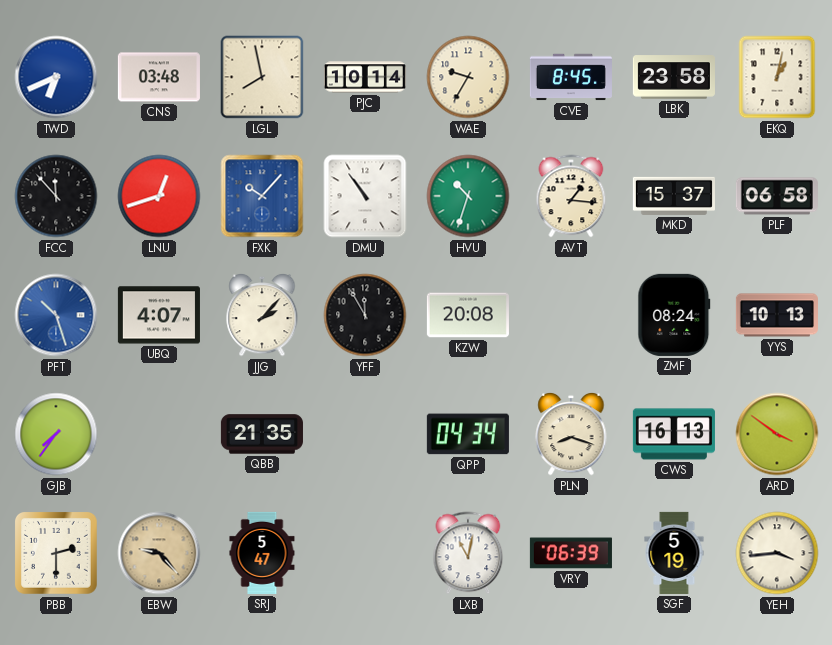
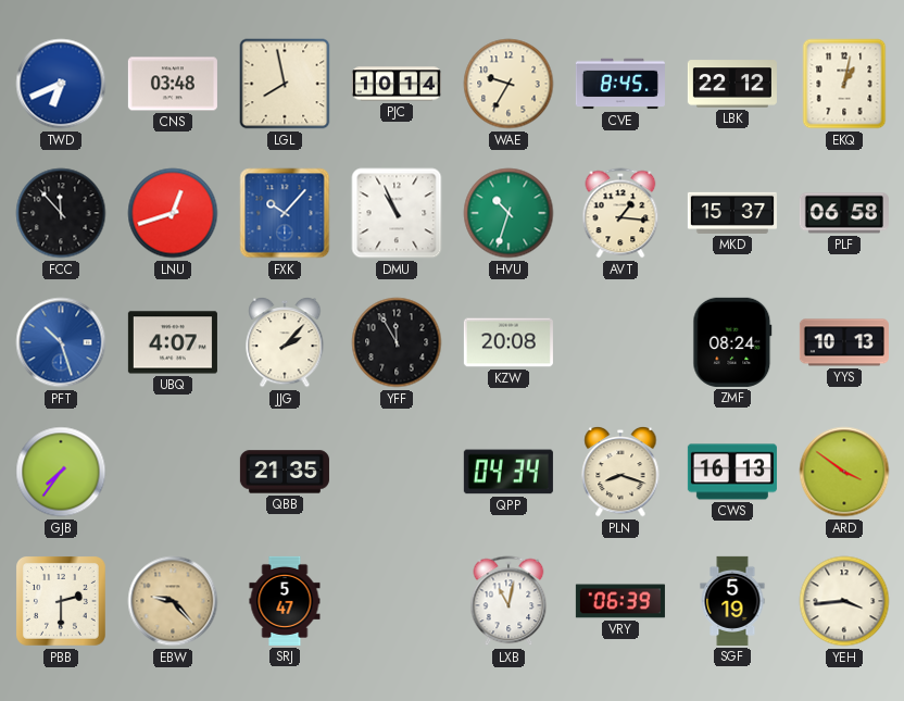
LBK: 23:58 -> 22:12
DMU: 10:54 -> 10:56
